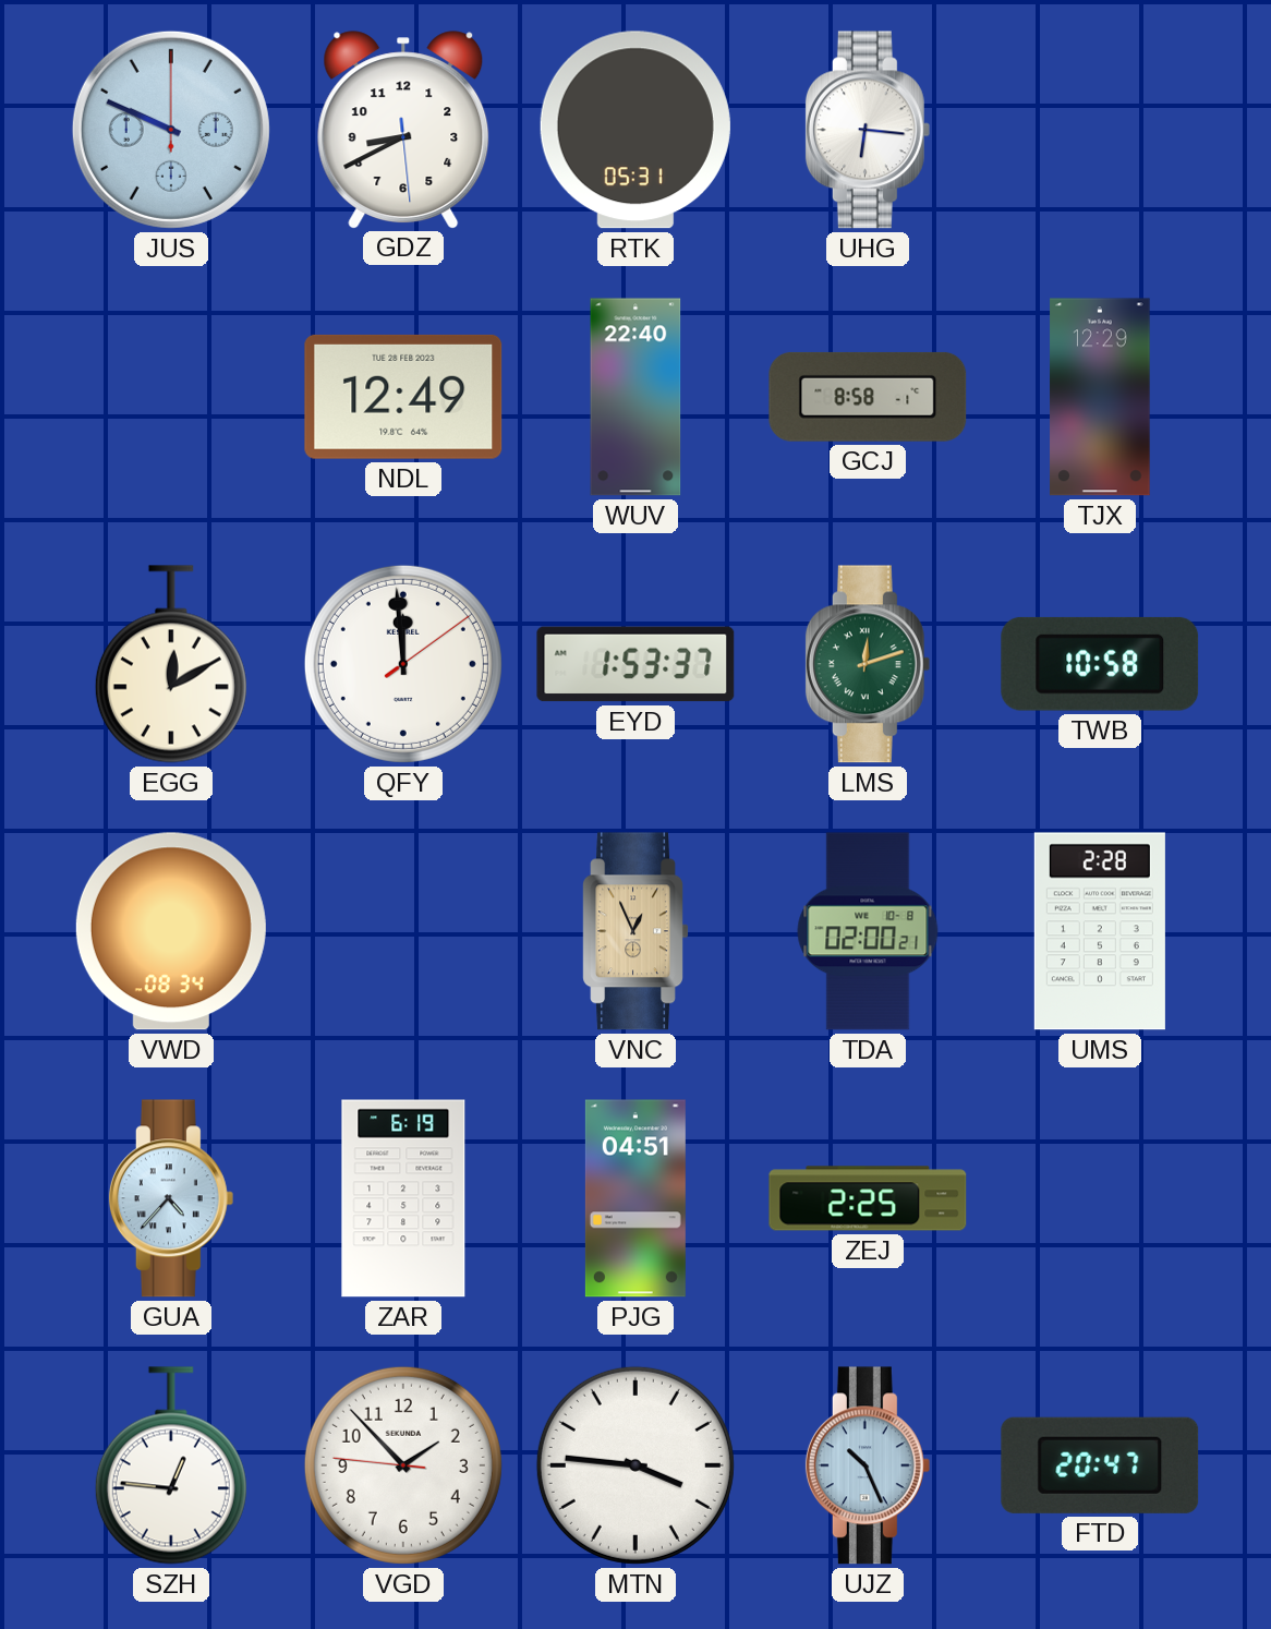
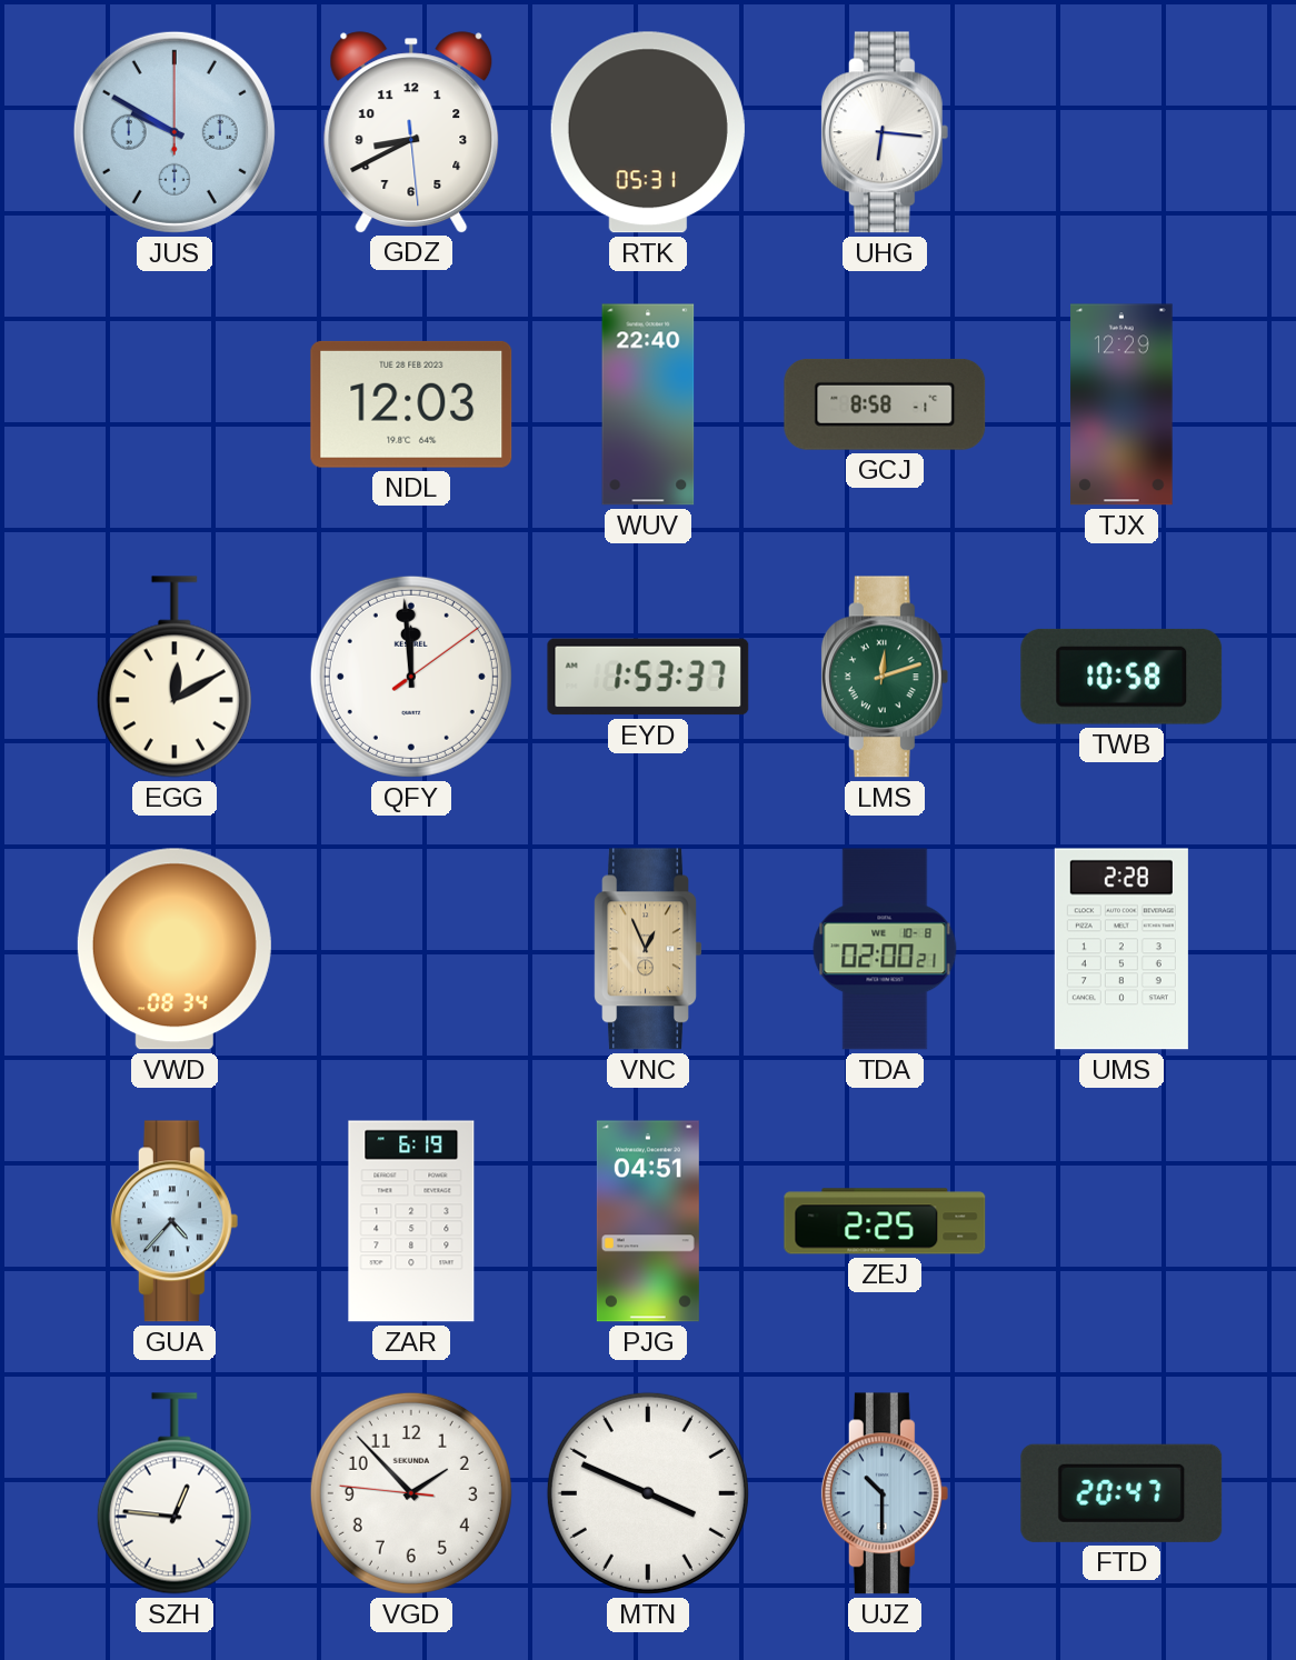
JUS: 9:49 -> 9:50
NDL: 12:49 -> 12:03
MTN: 3:46 -> 3:49
UJZ: 10:26 -> 10:30
